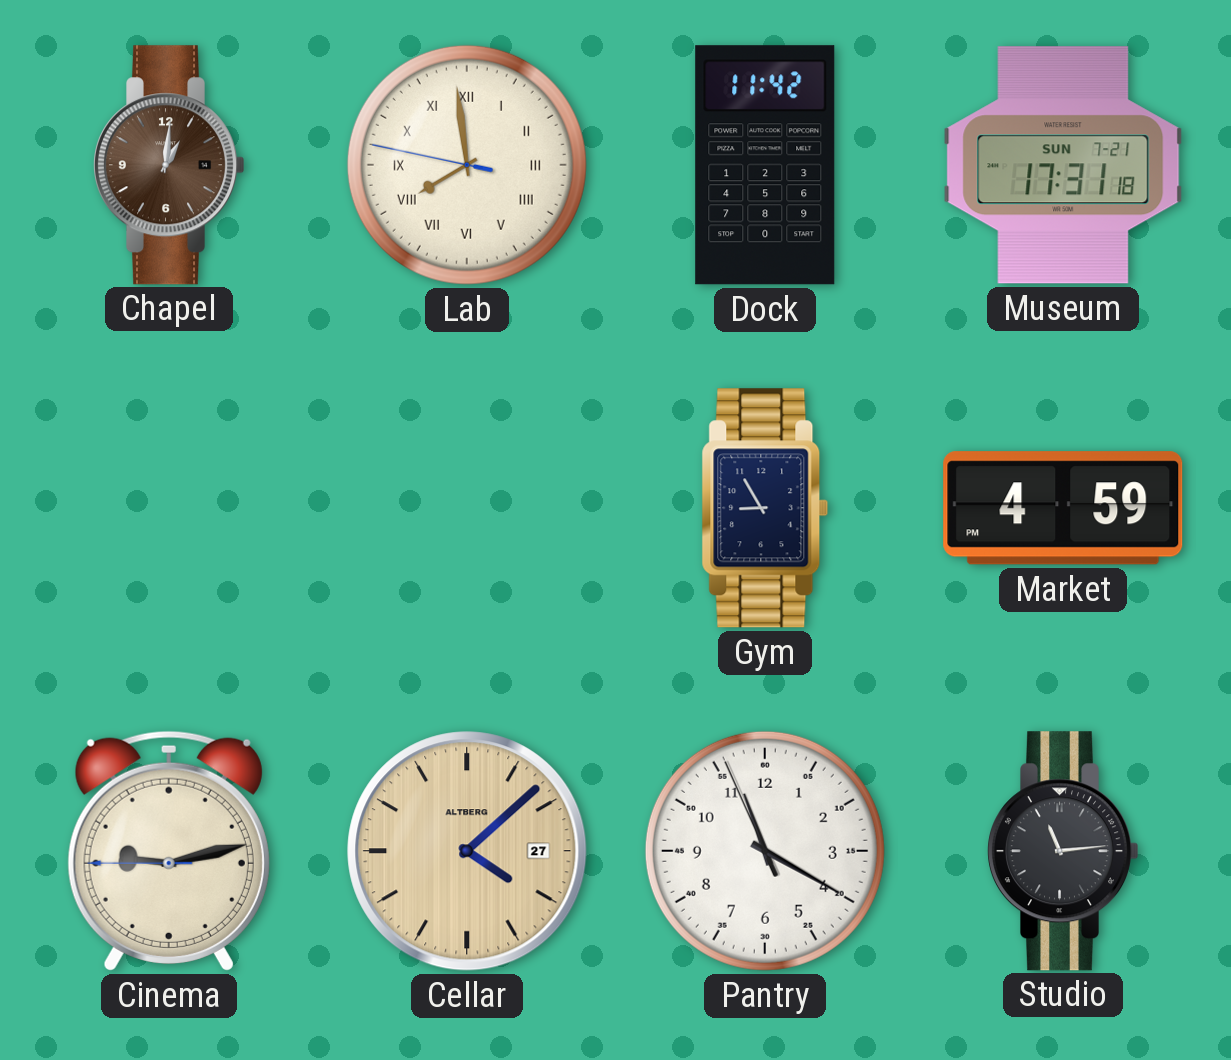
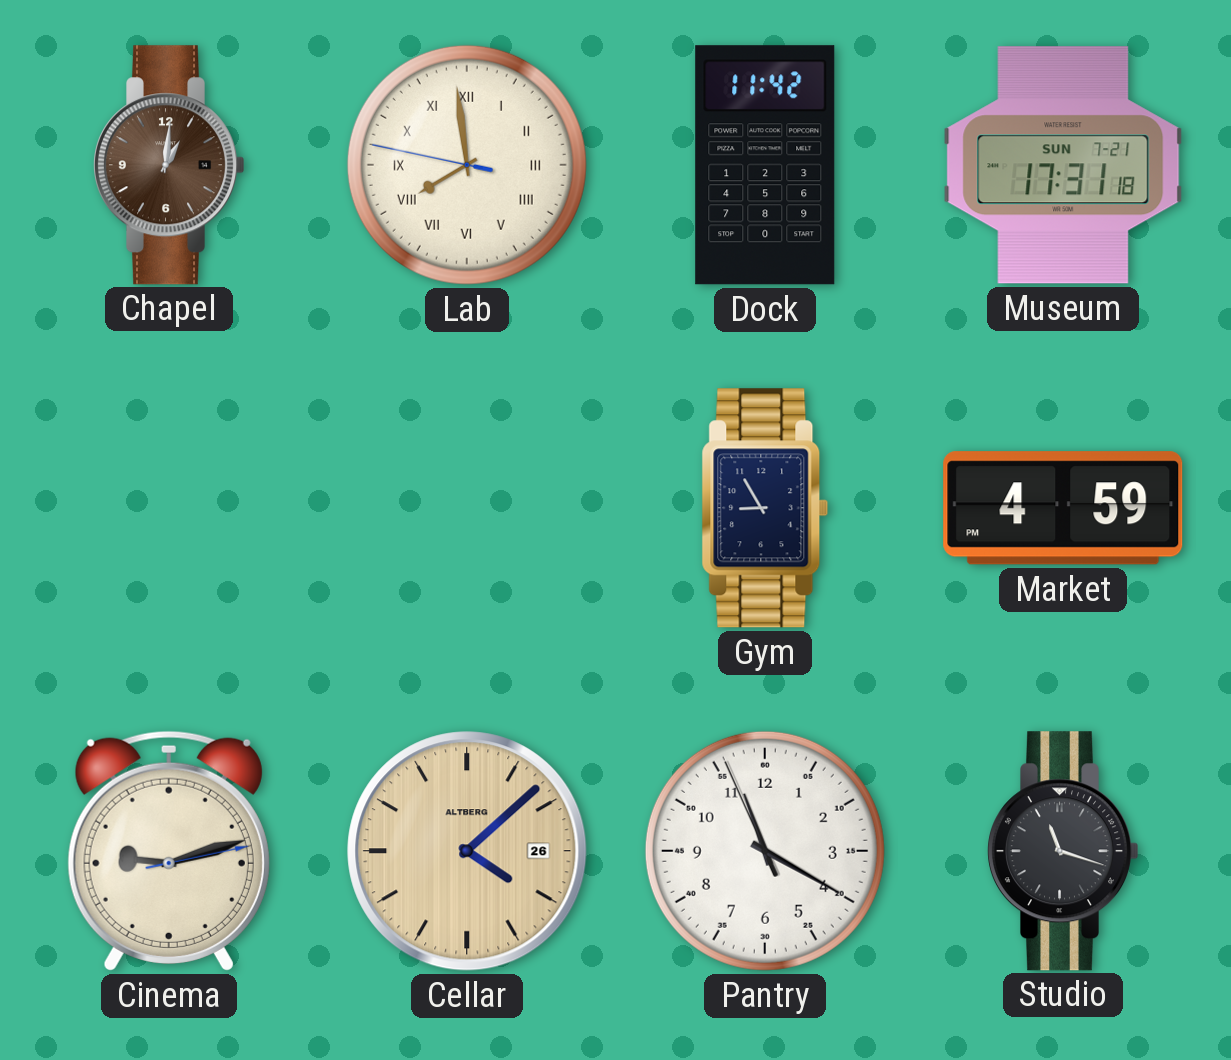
Cinema: 9:12:45 -> 9:12:13
Cellar date: 27 -> 26
Studio: 11:14 -> 11:18
